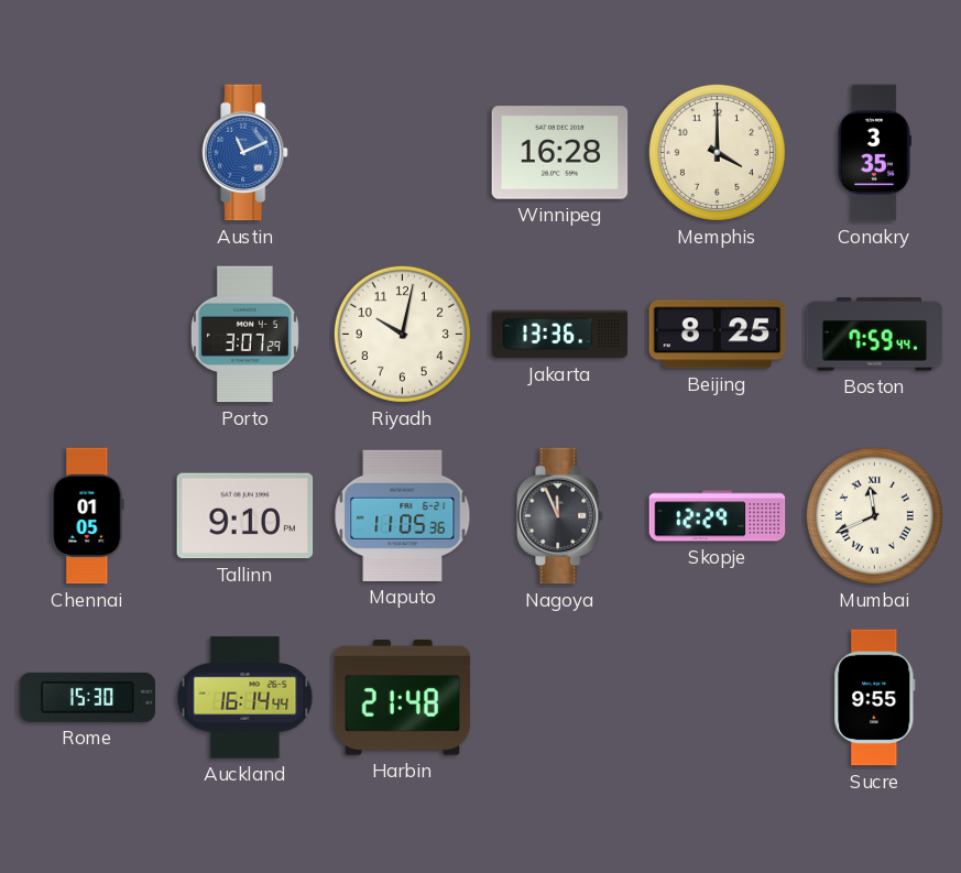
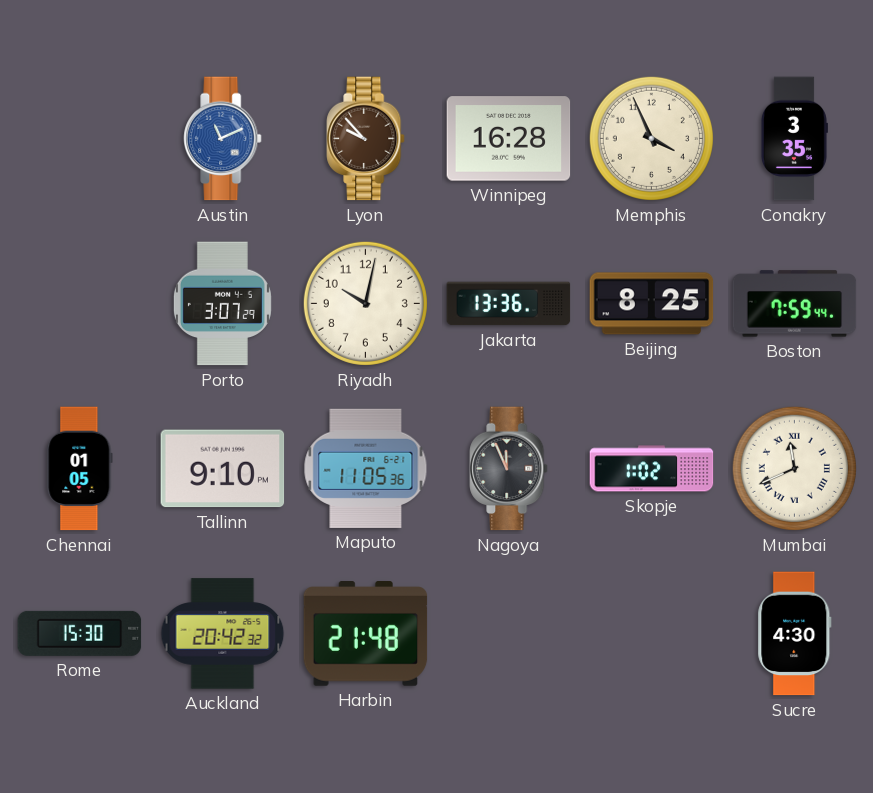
Lyon: none -> 9:53
Memphis: 4:00 -> 3:56
Skopje: 12:29 -> 1:02
Auckland: 16:14 -> 20:42
Sucre: 9:55 -> 4:30
